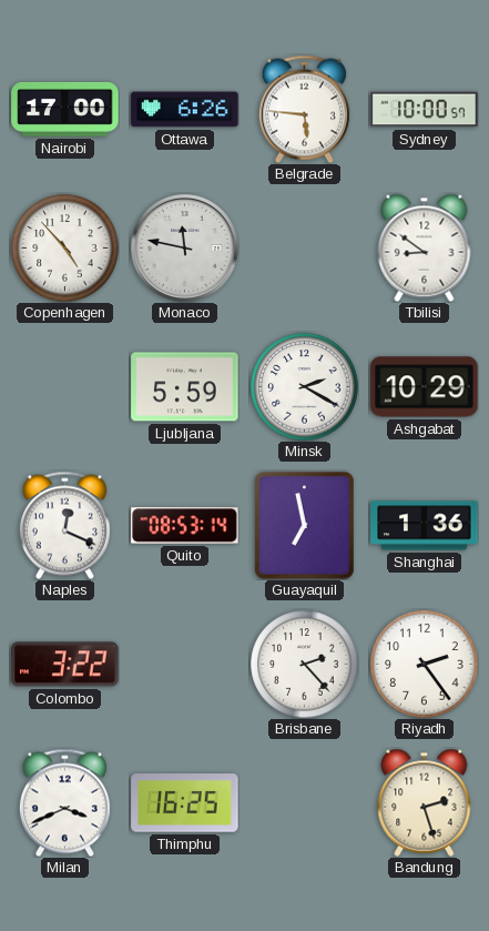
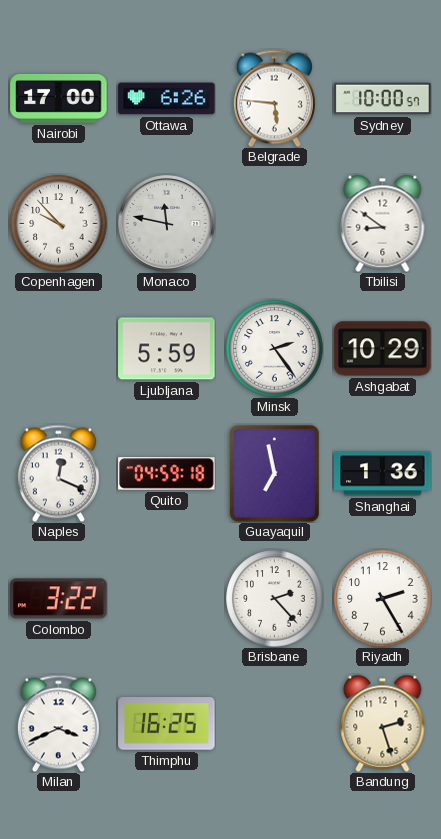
Copenhagen: 4:53 -> 9:53
Minsk: 2:20 -> 2:24
Quito: 08:53 -> 04:59
Riyadh: 2:24 -> 2:25
